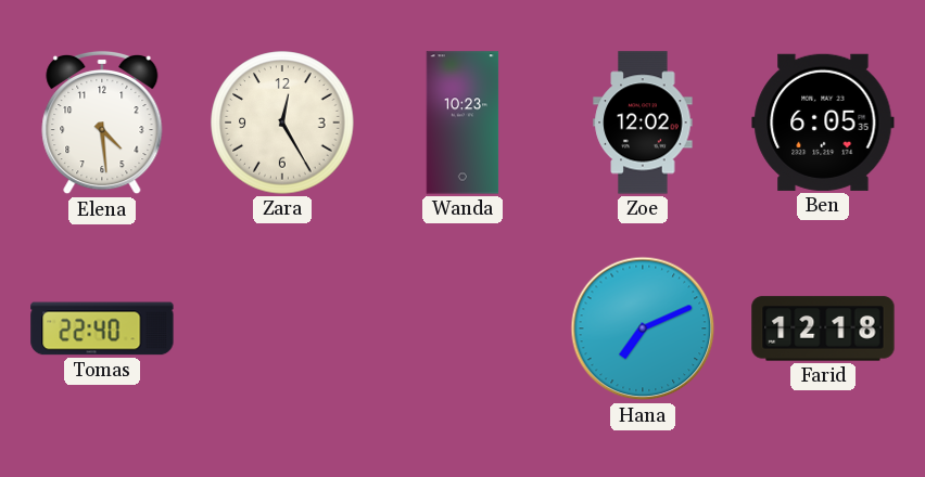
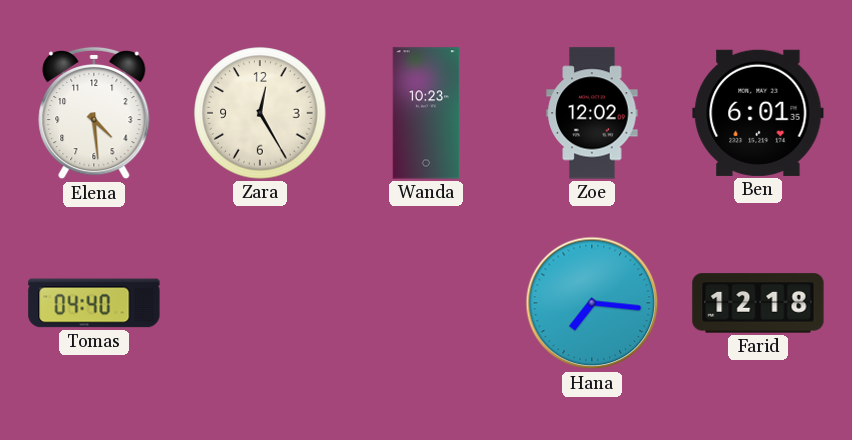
Ben: 6:05 -> 6:01
Tomas: 22:40 -> 04:40
Hana: 7:11 -> 7:16
